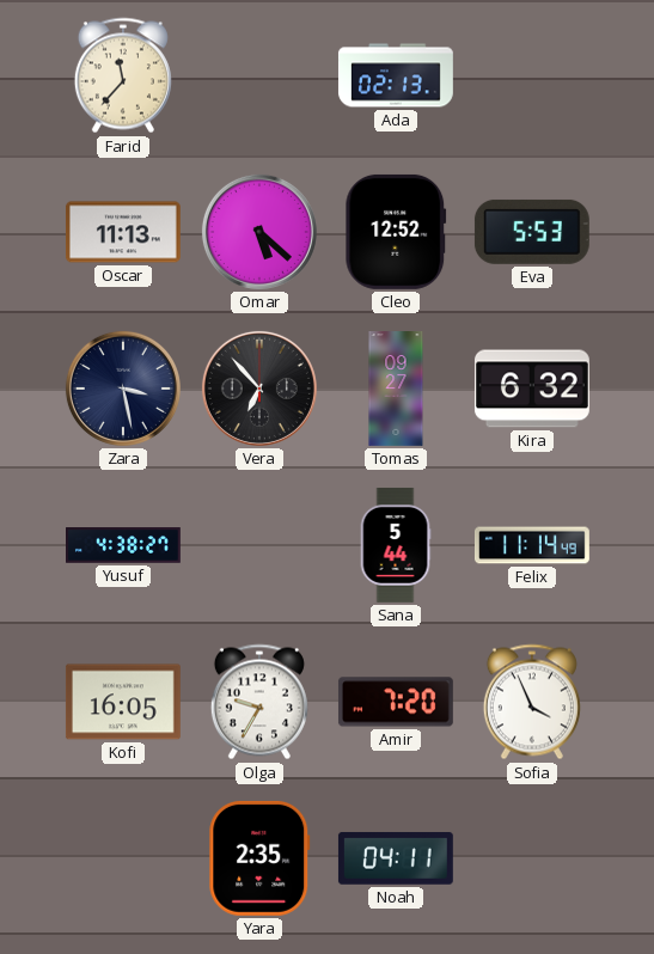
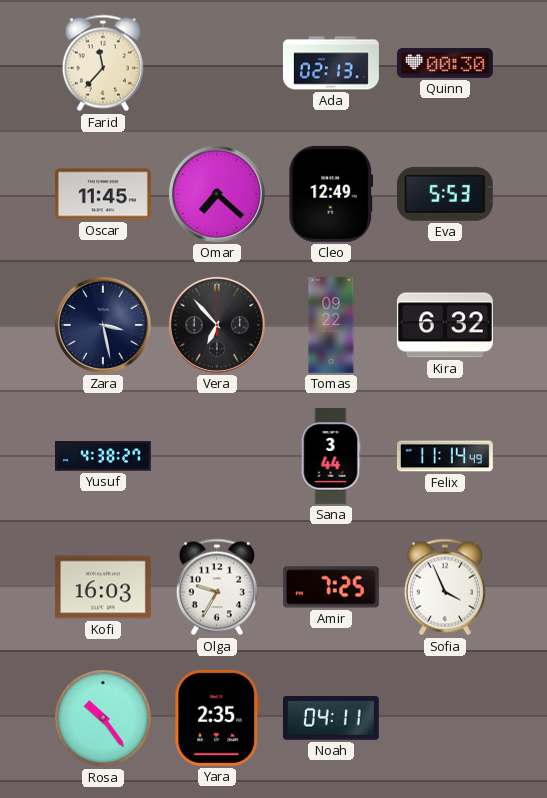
Quinn: none -> 00:30
Oscar: 11:13 -> 11:45
Omar: 5:22 -> 7:22
Cleo: 12:52 -> 12:49
Tomas: 09:27 -> 09:22
Sana: 5:44 -> 3:44
Kofi: 16:05 -> 16:03
Amir: 7:20 -> 7:25
Rosa: none -> 10:24
